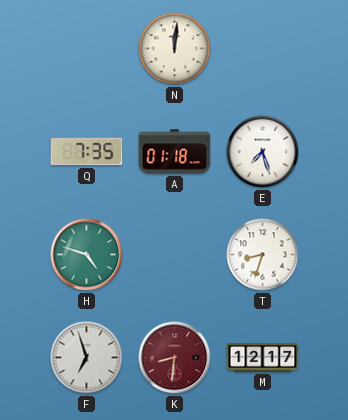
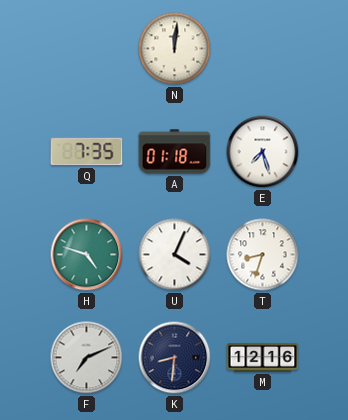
U: none -> 4:04
F: 6:57 -> 7:11
K dial: burgundy -> navy
M: 12:17 -> 12:16
